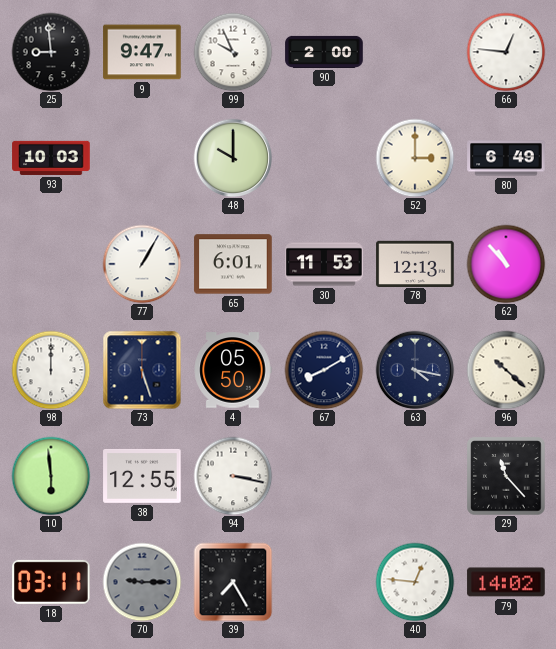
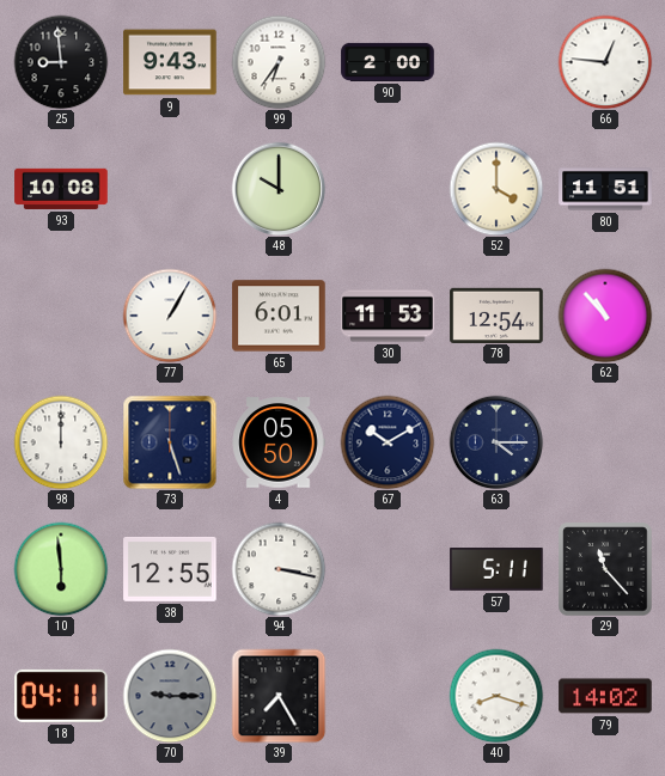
9: 9:47 -> 9:43
99: 9:56 -> 6:36
93: 10:03 -> 10:08
52: 3:00 -> 4:00
80: 6:49 -> 11:51
78: 12:13 -> 12:54
67: 8:10 -> 10:10
63: 4:17 -> 4:15
96: 10:22 -> none
57: none -> 5:11
18: 03:11 -> 04:11
40: 12:46 -> 8:18
